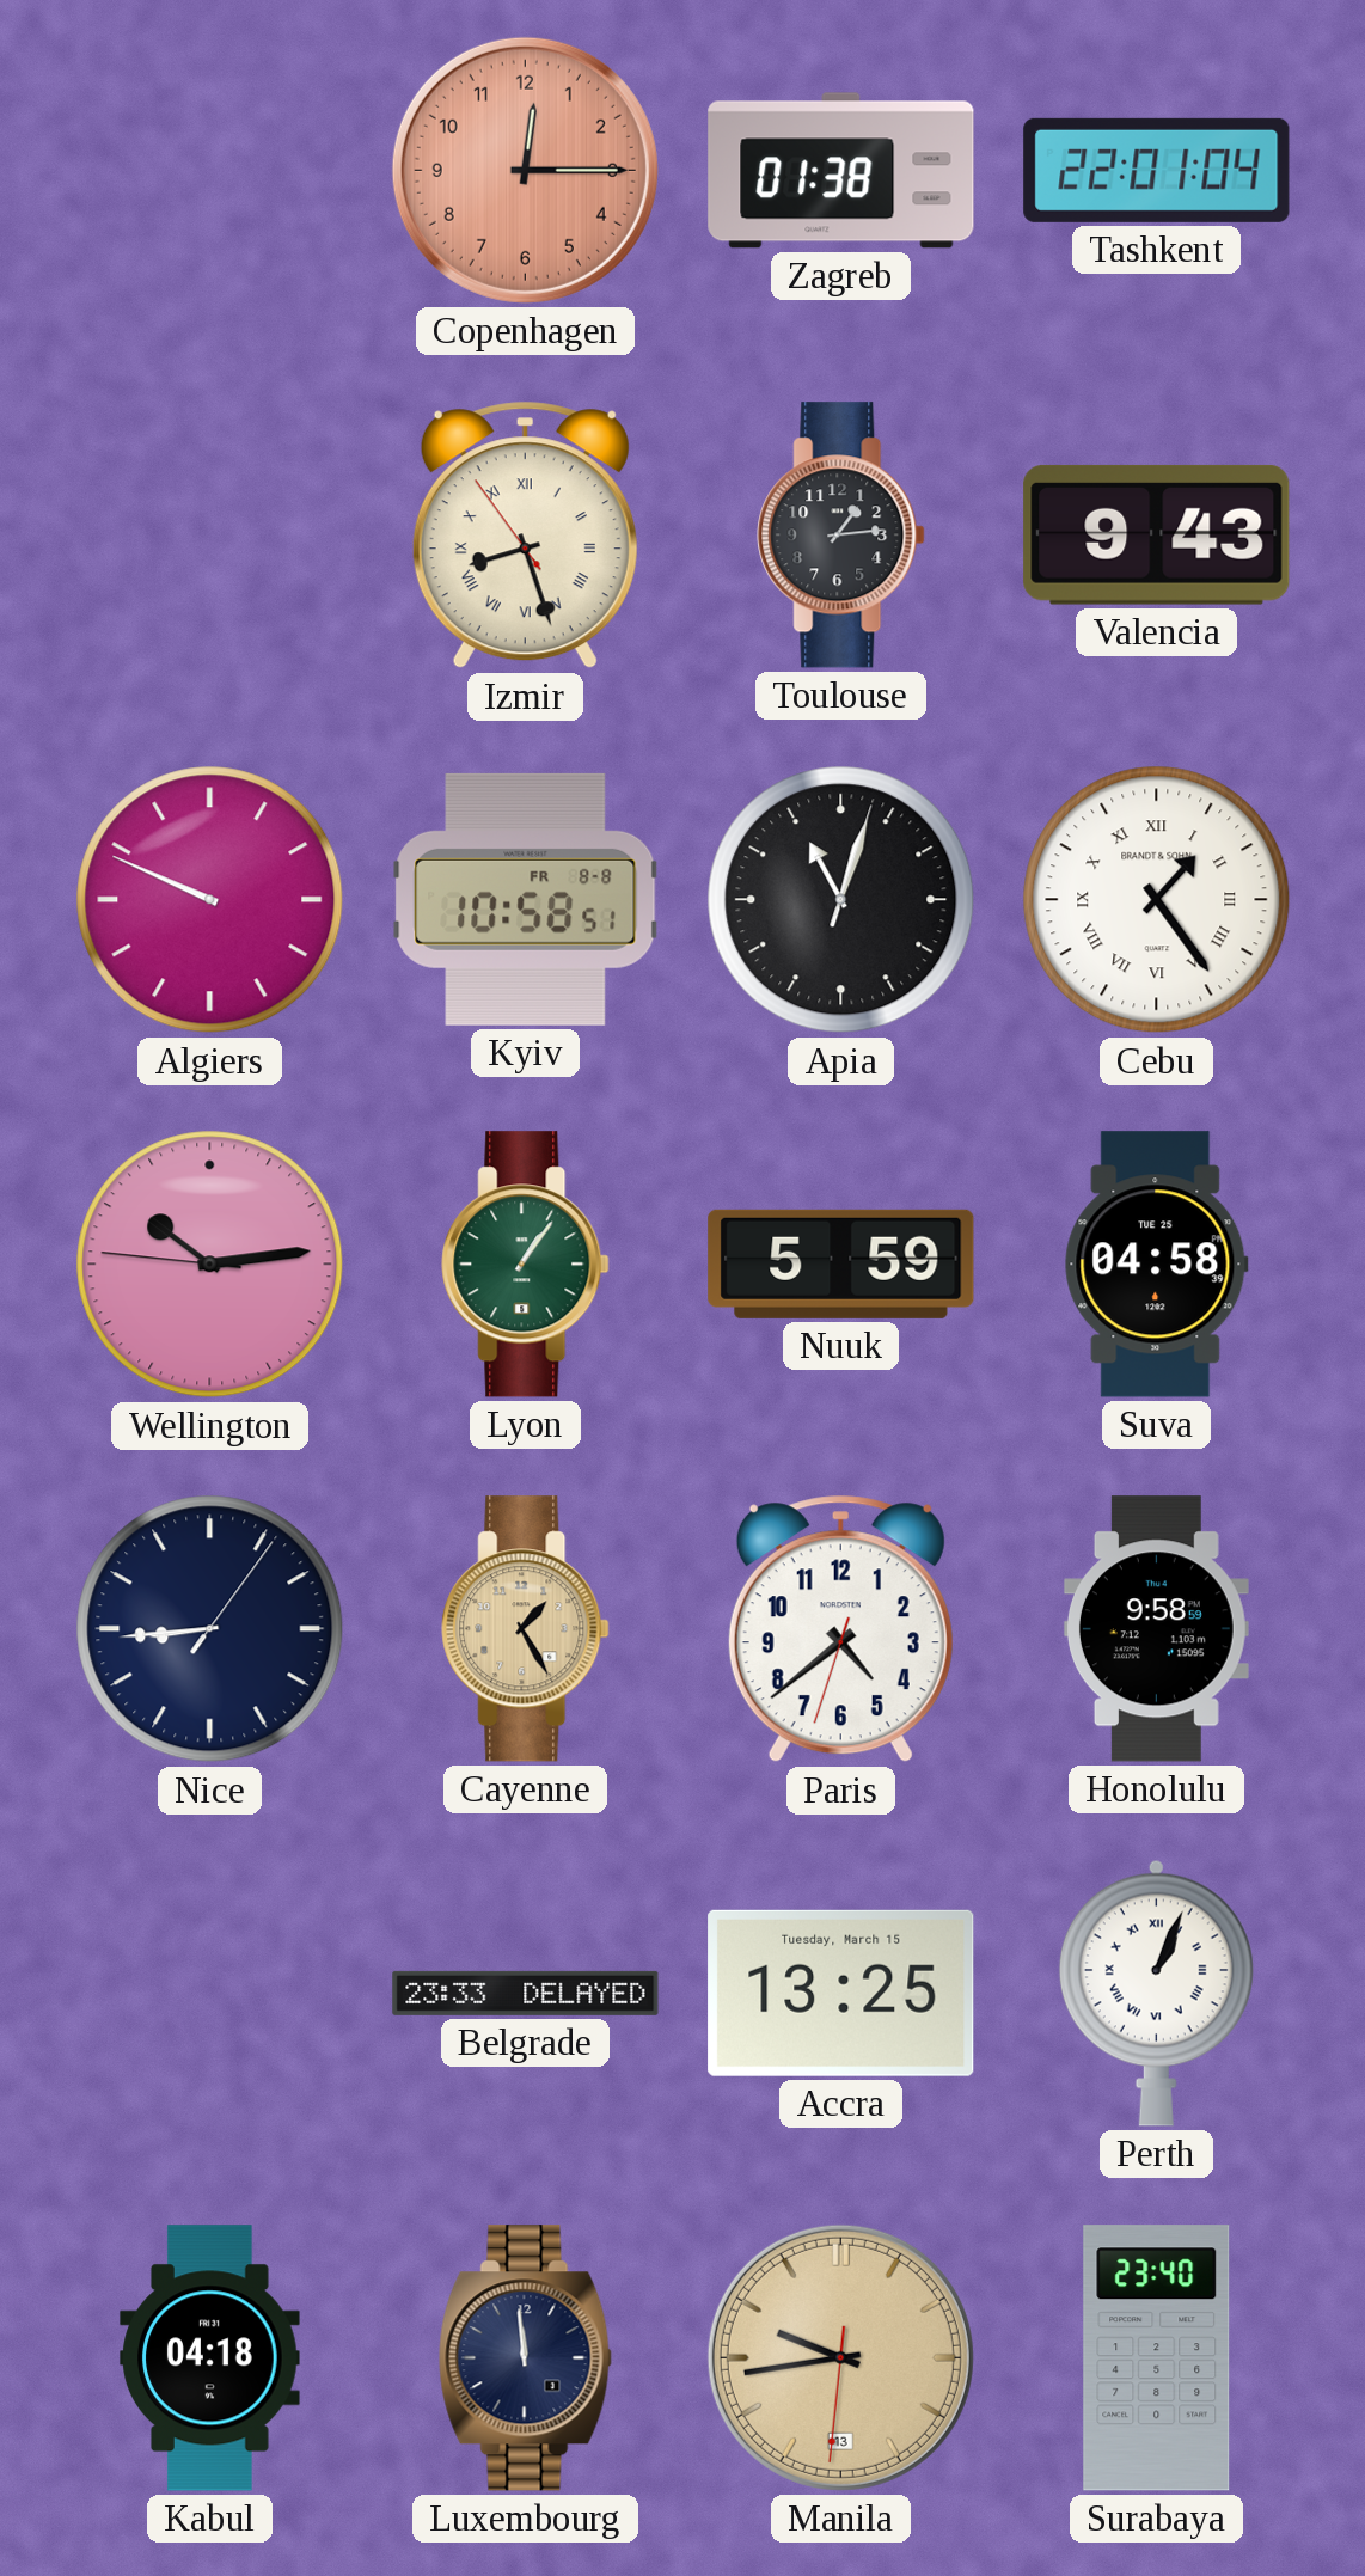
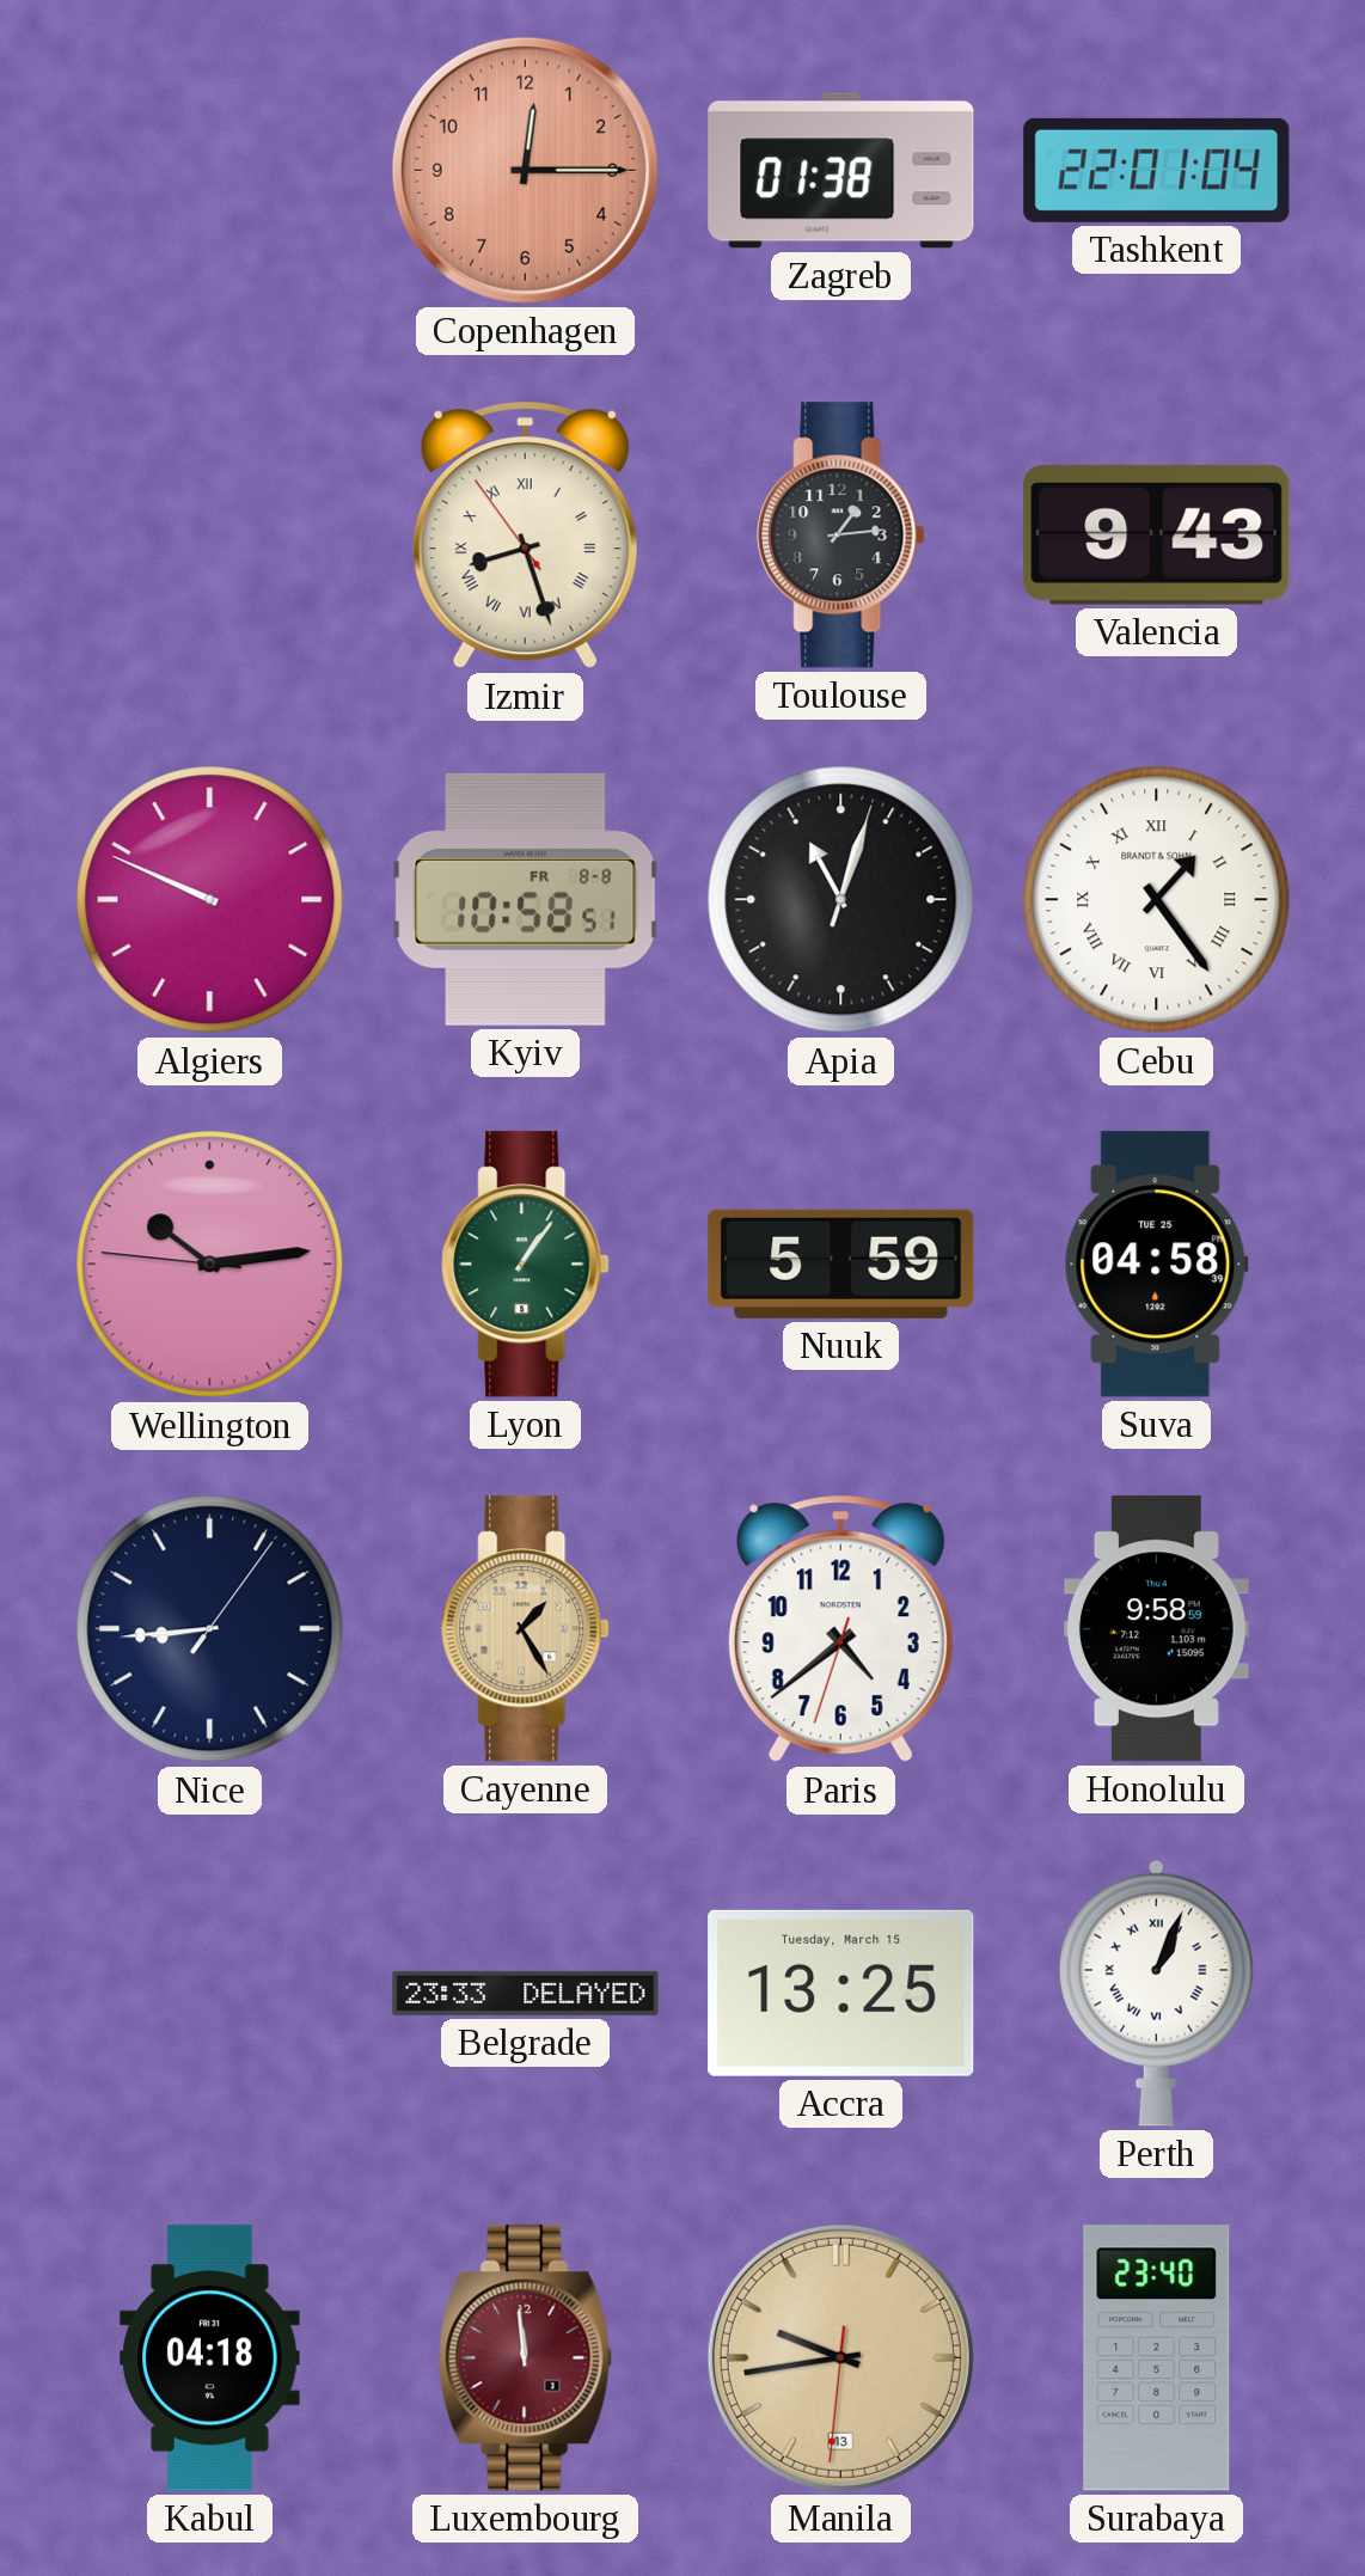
Luxembourg dial: navy -> burgundy
